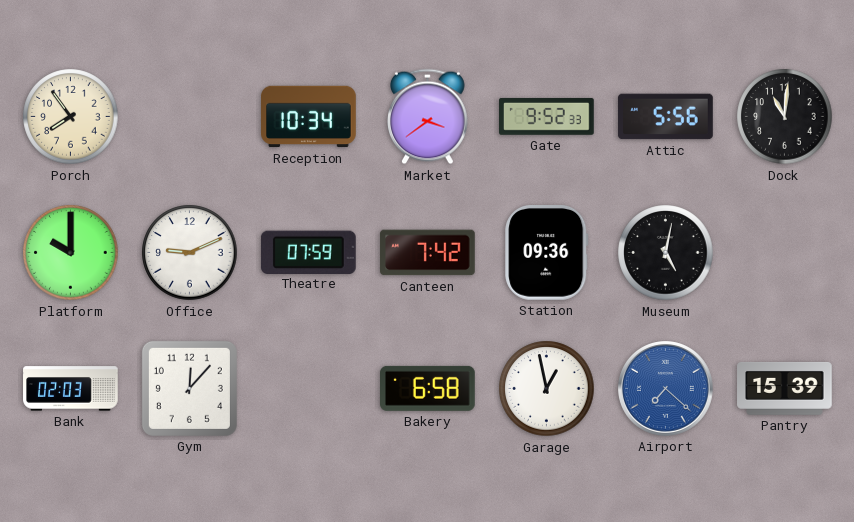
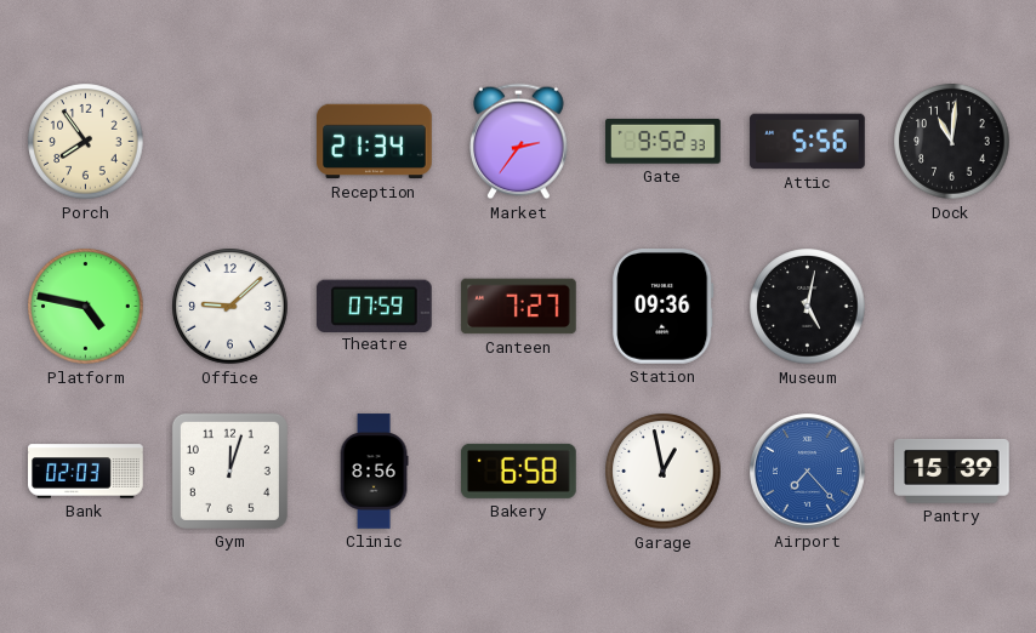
Reception: 10:34 -> 21:34
Market: 3:39 -> 2:36
Platform: 10:00 -> 4:47
Office: 9:11 -> 9:08
Canteen: 7:42 -> 7:27
Gym: 12:07 -> 12:03
Clinic: none -> 8:56
Airport: 7:22 -> 7:23
